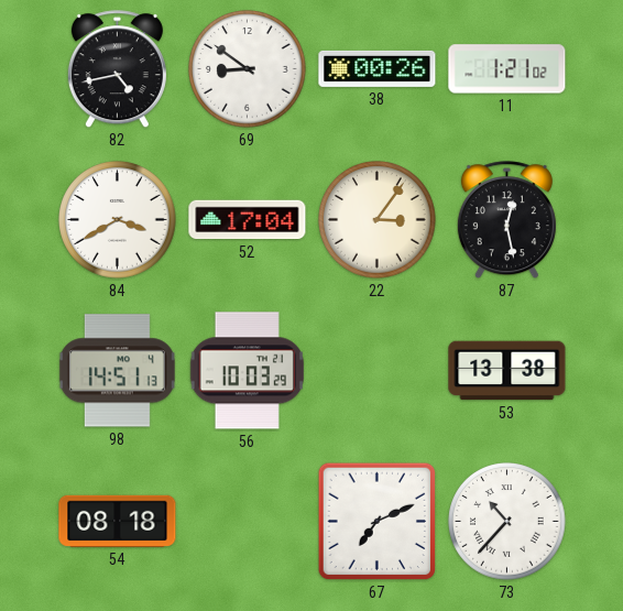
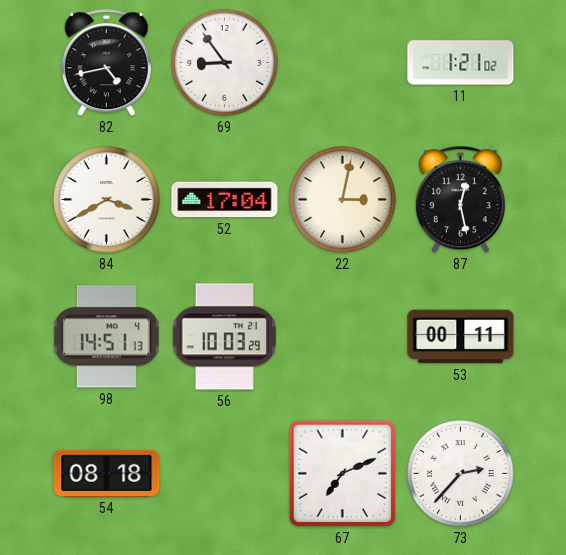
69: 8:51 -> 8:54
38: 00:26 -> none
22: 3:06 -> 3:02
53: 13:38 -> 00:11
73: 10:37 -> 2:37
